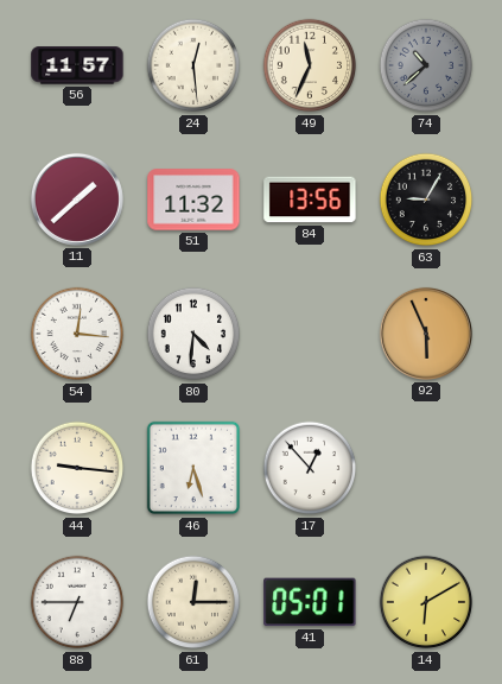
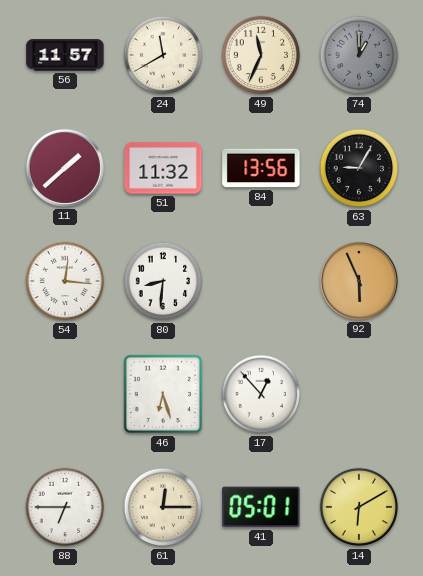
24: 12:29 -> 11:40
74: 10:38 -> 1:00
80: 4:31 -> 8:31
44: 9:16 -> none
